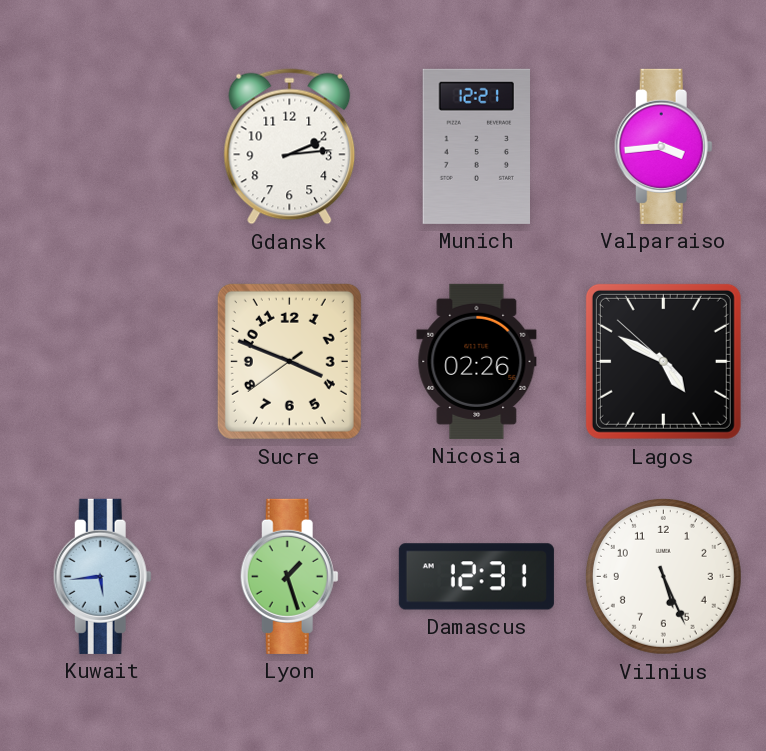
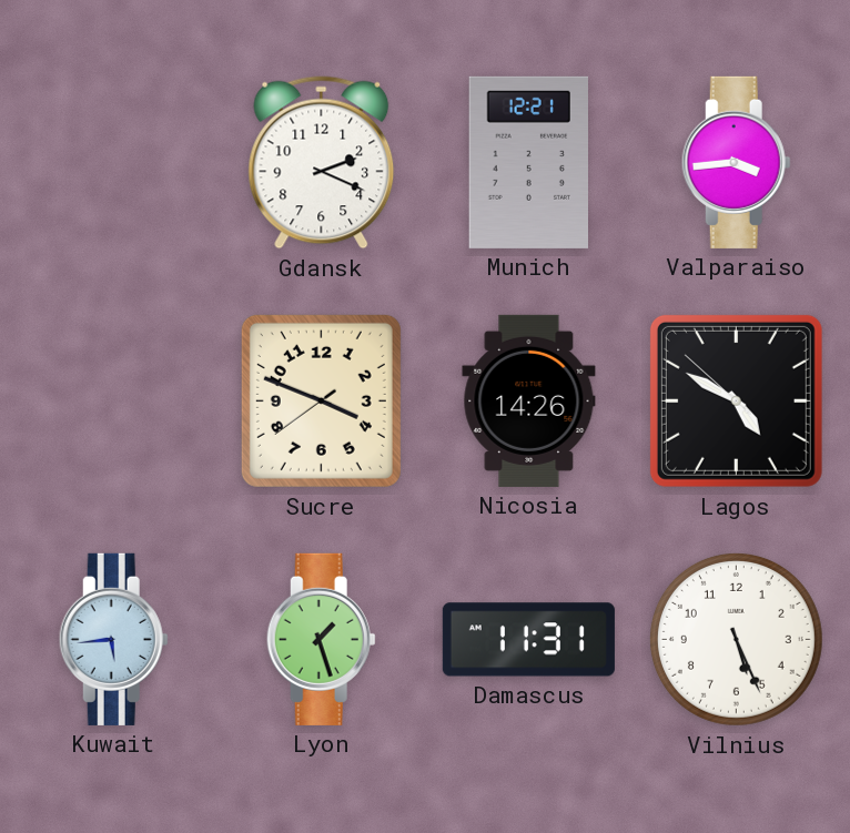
Gdansk: 2:14 -> 2:19
Nicosia: 02:26 -> 14:26
Damascus: 12:31 -> 11:31
